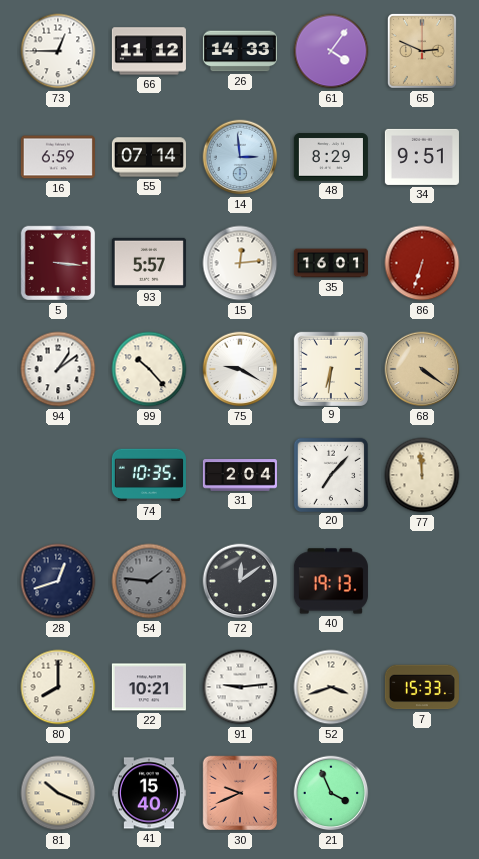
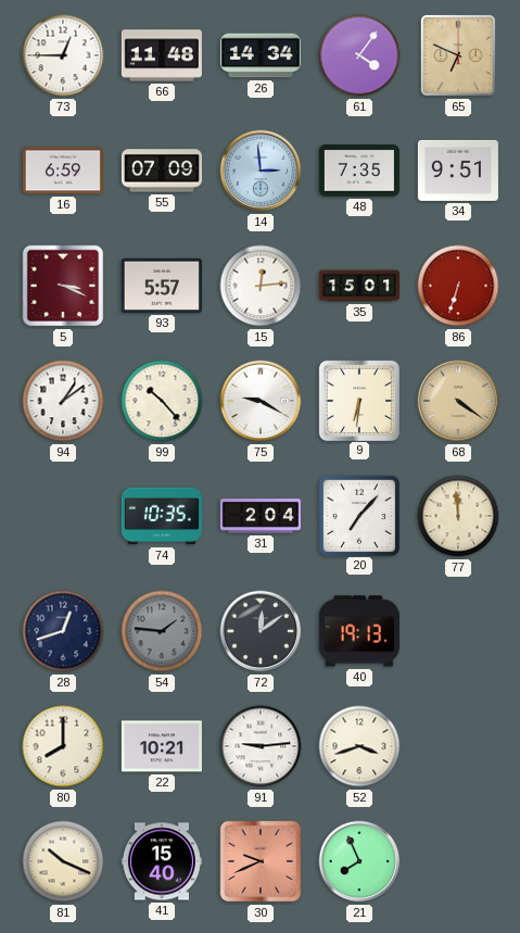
66: 11:12 -> 11:48
26: 14:33 -> 14:34
65: 2:49 -> 6:49
55: 07:14 -> 07:09
48: 8:29 -> 7:35
5: 3:16 -> 3:19
35: 16:01 -> 15:01
7: 15:33 -> none
21: 3:56 -> 7:56
